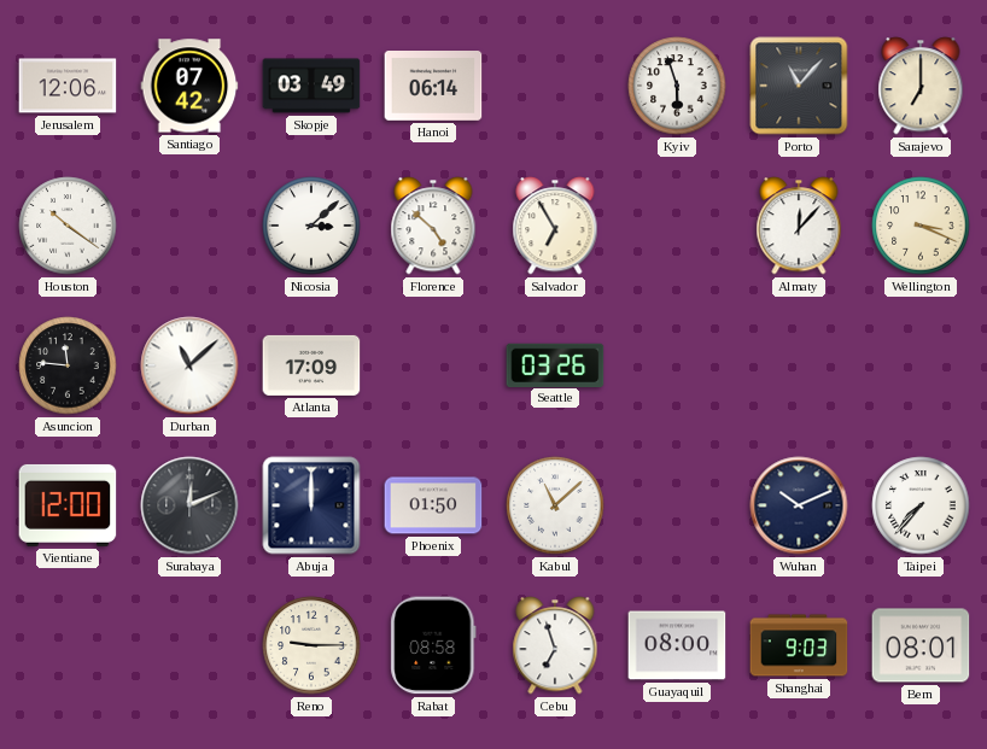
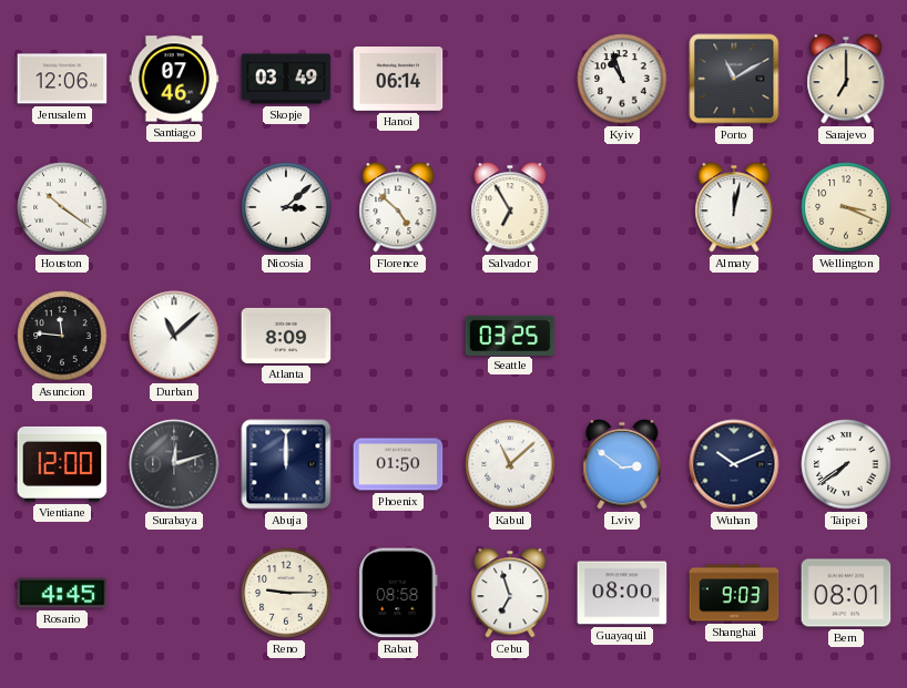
Santiago: 07:42 -> 07:46
Kyiv: 5:57 -> 10:57
Porto: 11:07 -> 11:10
Almaty: 12:07 -> 12:02
Atlanta: 17:09 -> 8:09
Seattle: 03:26 -> 03:25
Surabaya: 12:11 -> 12:12
Lviv: none -> 2:51
Taipei: 7:37 -> 7:39
Rosario: none -> 4:45
